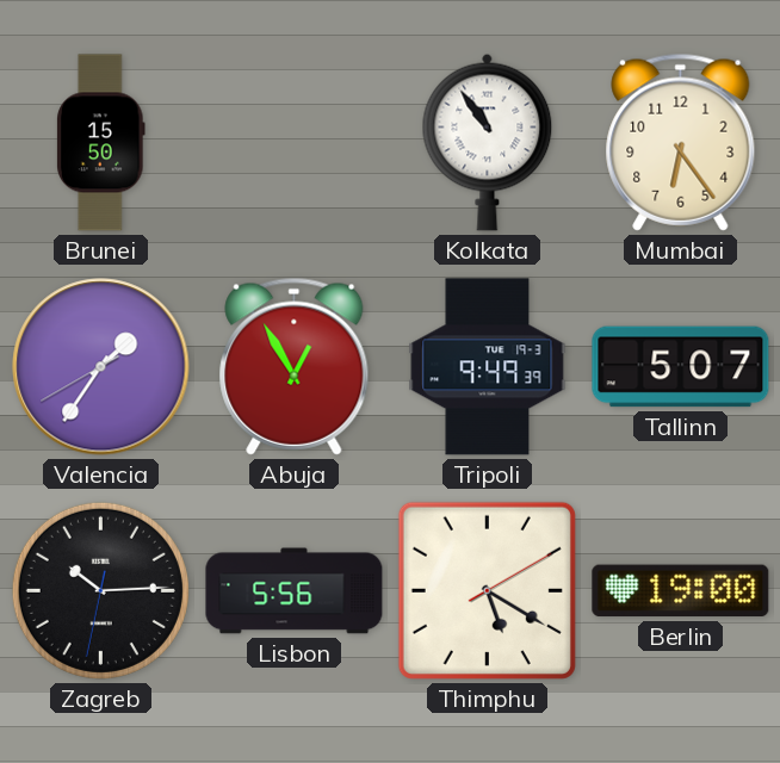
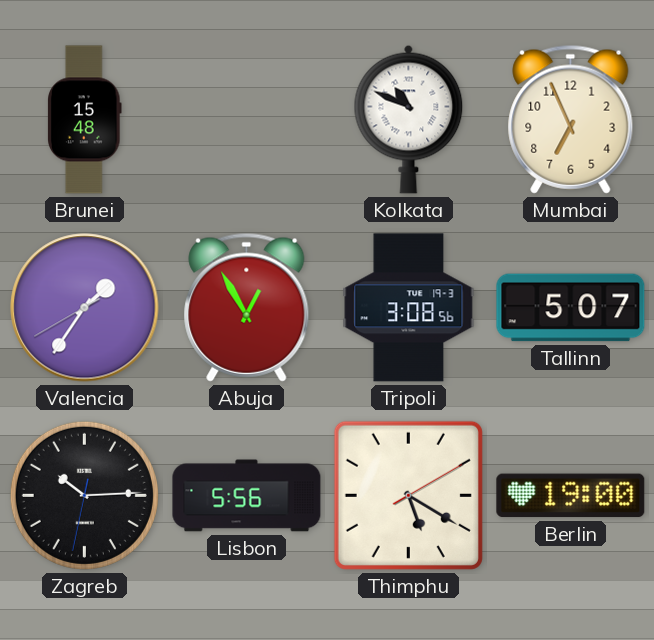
Brunei: 15:50 -> 15:48
Kolkata: 10:54 -> 10:49
Mumbai: 6:24 -> 6:56
Tripoli: 9:49 -> 3:08
